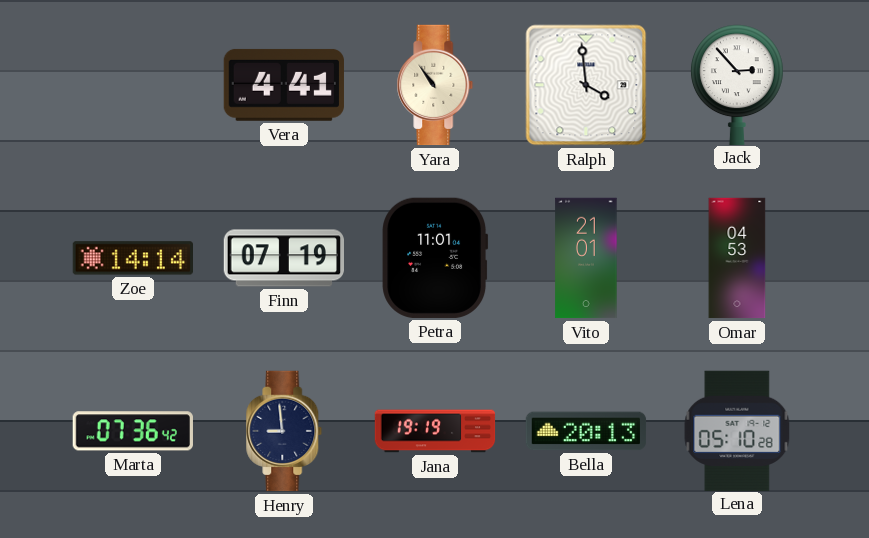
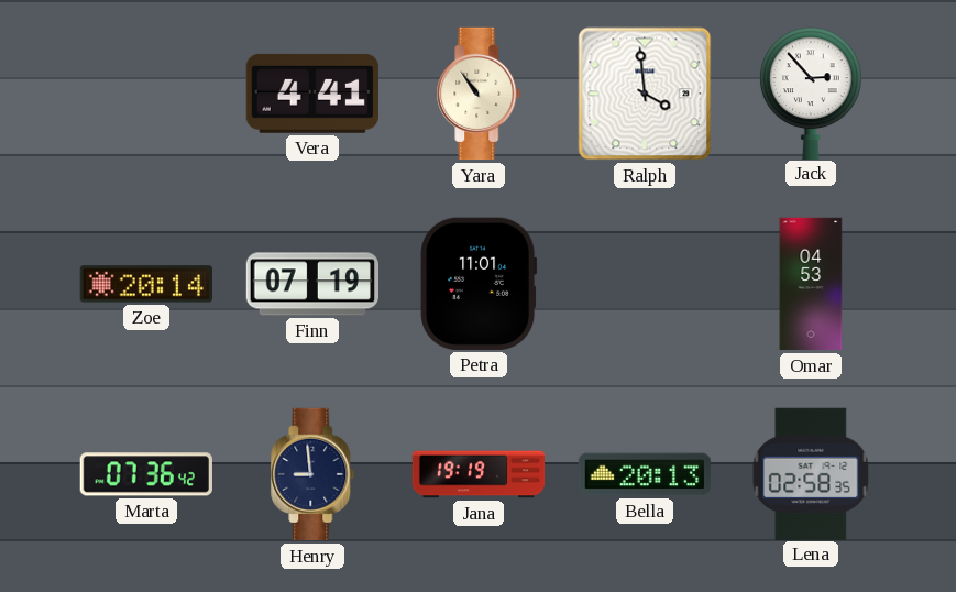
Zoe: 14:14 -> 20:14
Vito: 21:01 -> none
Lena: 05:10 -> 02:58
